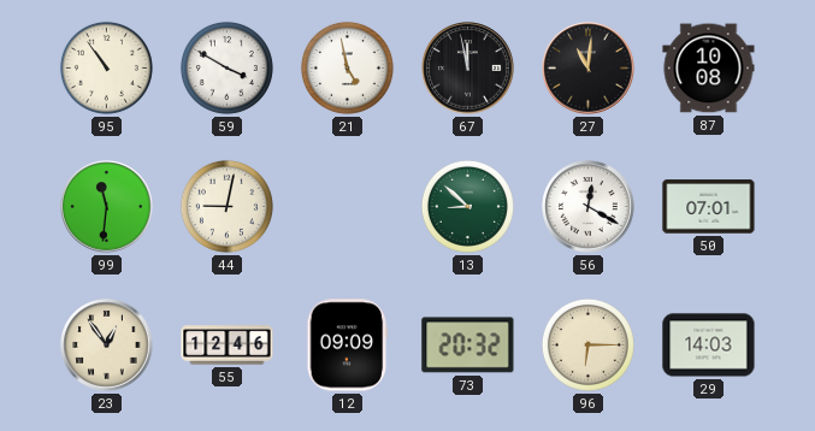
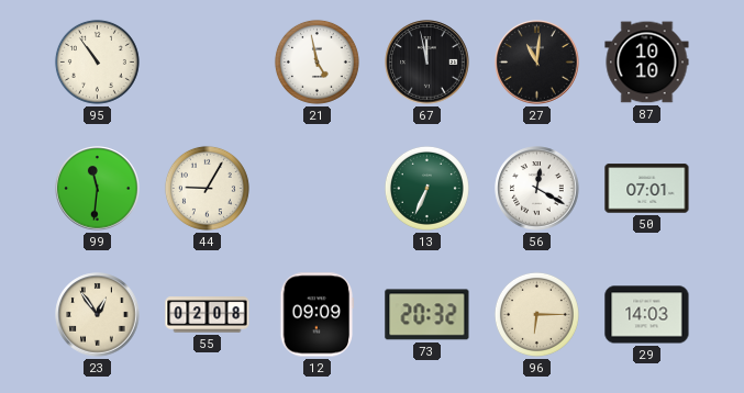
59: 3:50 -> none
87: 10:08 -> 10:10
44: 9:02 -> 9:05
13: 8:52 -> 6:34
55: 12:46 -> 02:08
